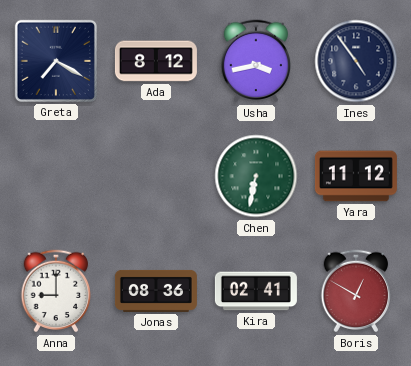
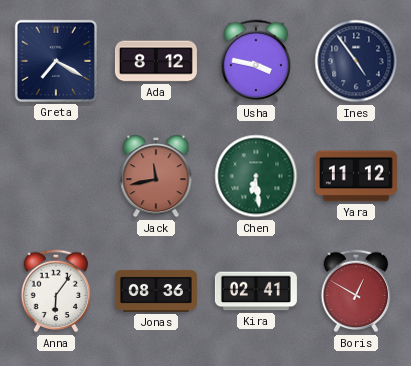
Usha: 3:43 -> 3:47
Jack: none -> 11:43
Chen: 6:32 -> 6:29
Anna: 9:00 -> 6:06
